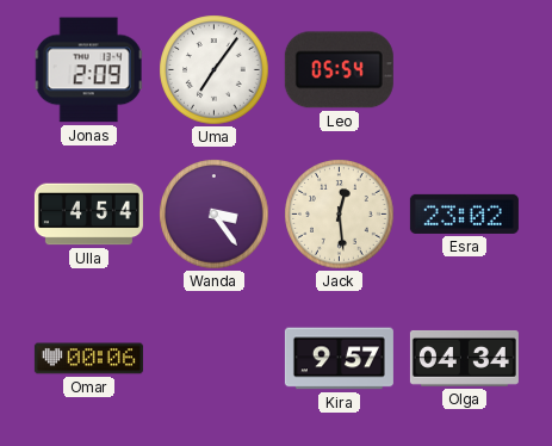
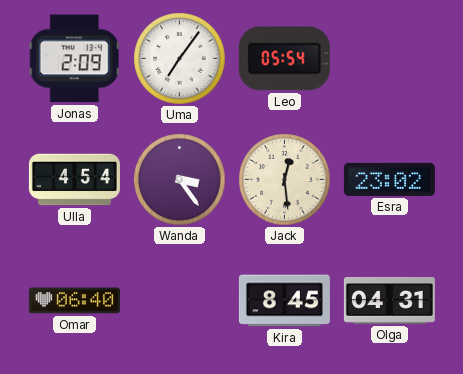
Omar: 00:06 -> 06:40
Kira: 9:57 -> 8:45
Olga: 04:34 -> 04:31
